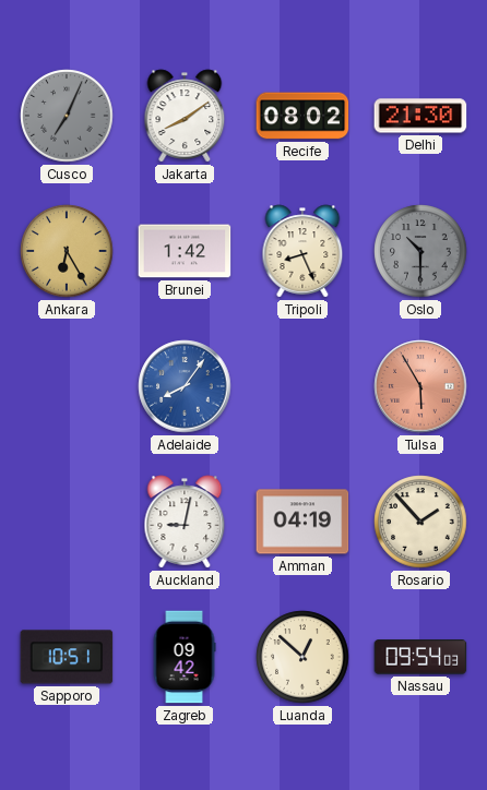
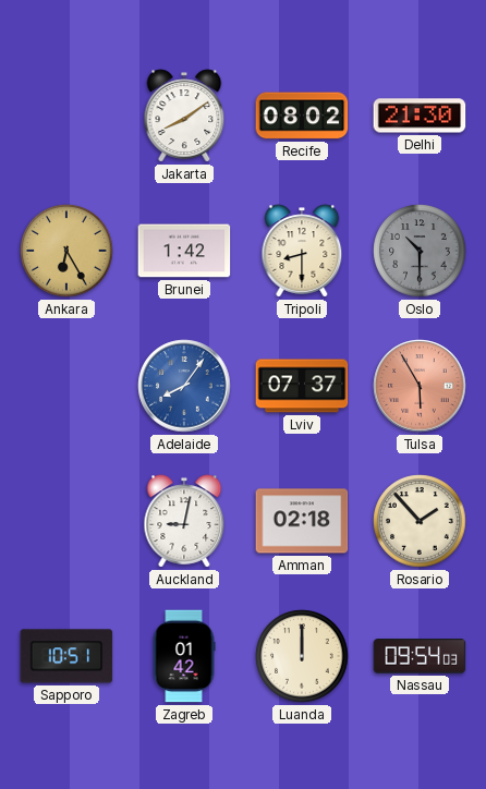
Cusco: 7:04 -> none
Tripoli: 8:26 -> 8:30
Lviv: none -> 07:37
Amman: 04:19 -> 02:18
Zagreb: 09:42 -> 01:42
Luanda: 12:52 -> 12:00
